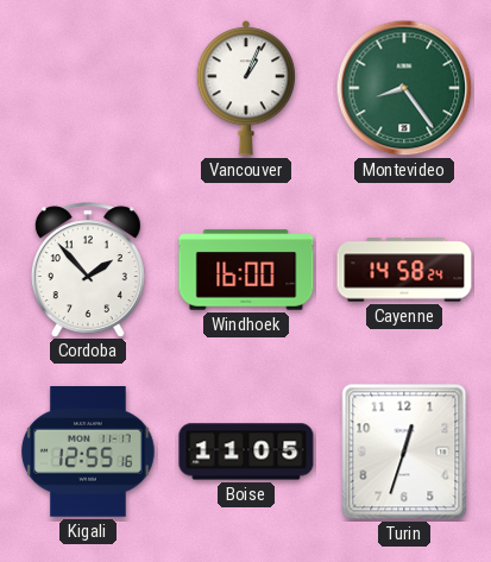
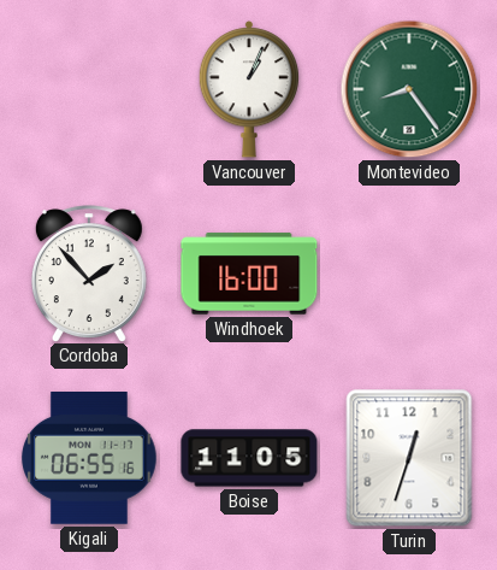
Cayenne: 14:58 -> none
Kigali: 12:55 -> 06:55
